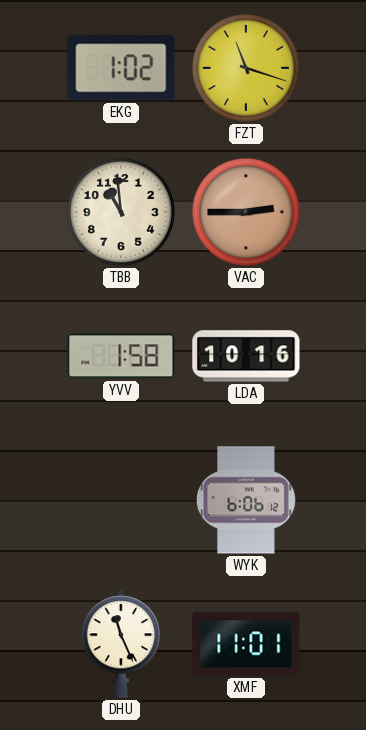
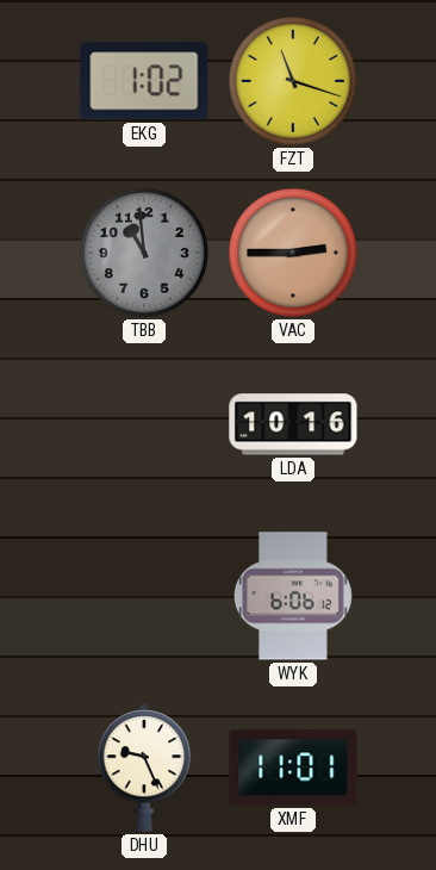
TBB dial: cream -> grey
YVV: 1:58 -> none
DHU: 11:26 -> 9:26
